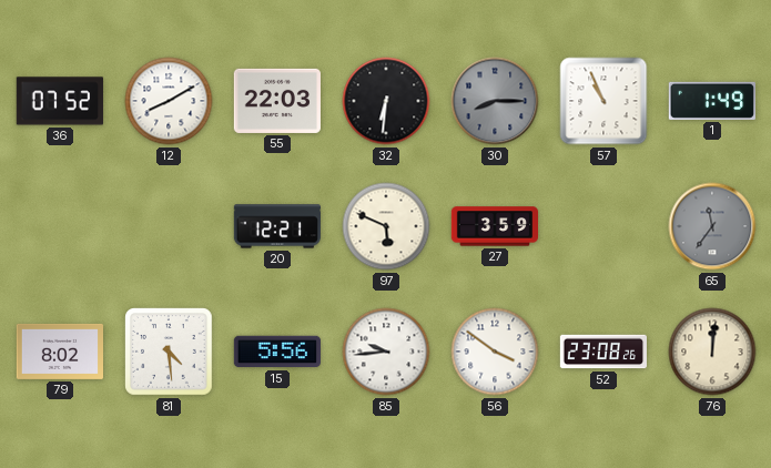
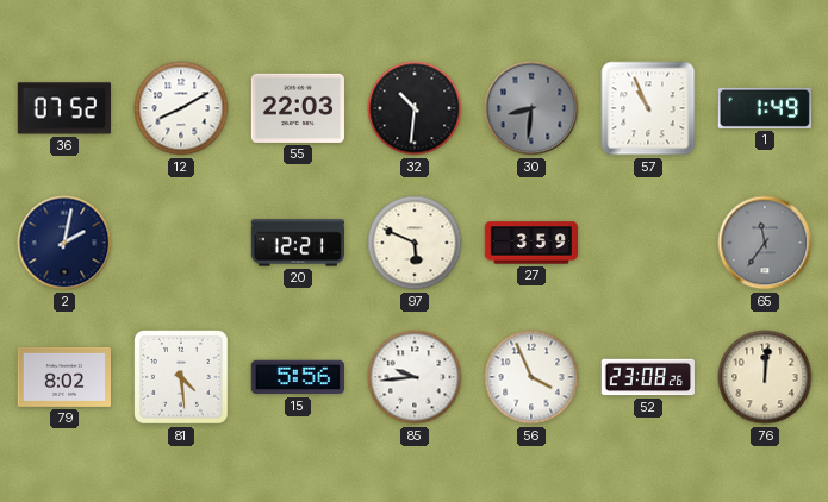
32: 6:31 -> 10:31
30: 8:15 -> 8:31
2: none -> 2:02
56: 3:51 -> 3:56
